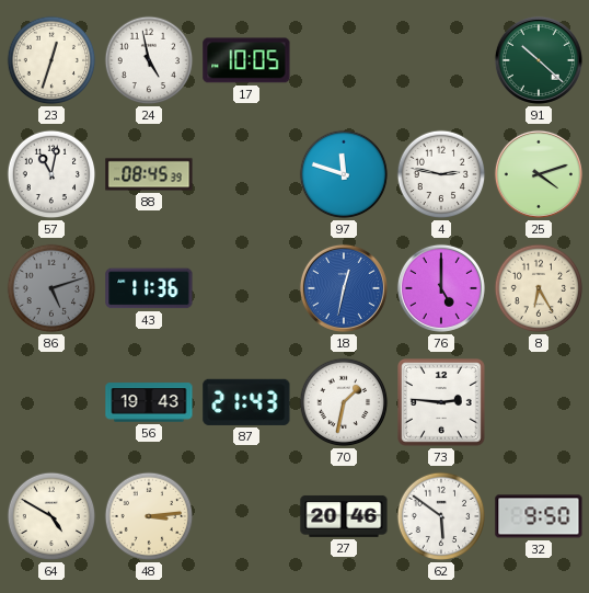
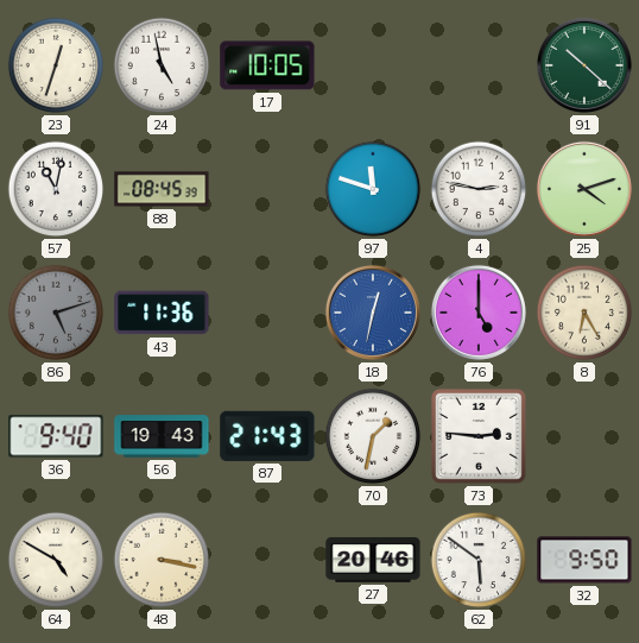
36: none -> 9:40
48: 3:14 -> 3:17
